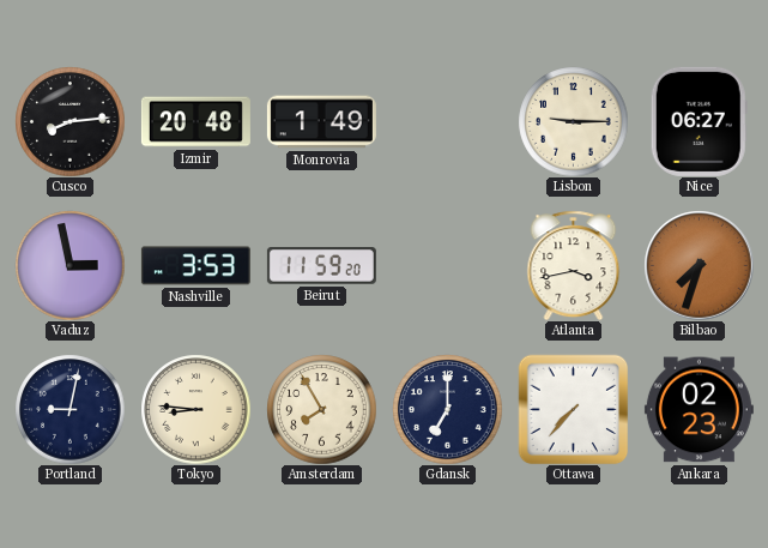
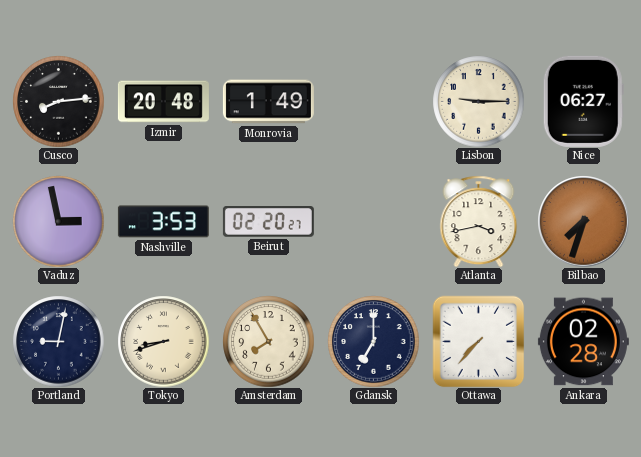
Beirut: 11:59 -> 02:20
Tokyo: 8:46 -> 8:42
Ankara: 02:23 -> 02:28
